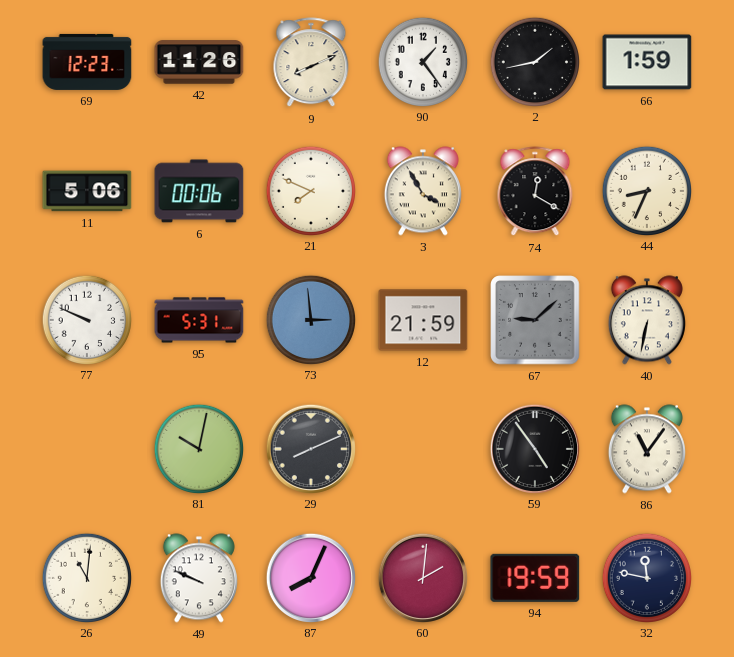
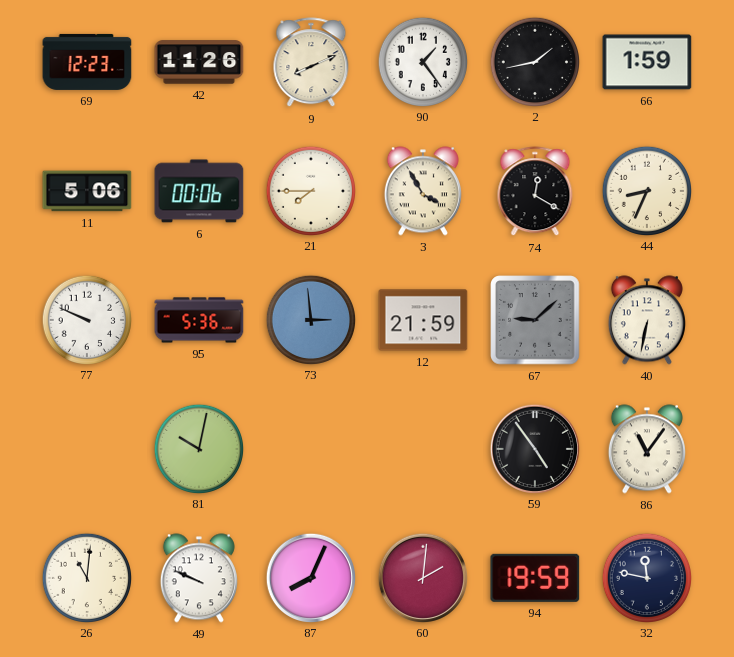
21: 7:49 -> 7:45
95: 5:31 -> 5:36
29: 8:11 -> none
